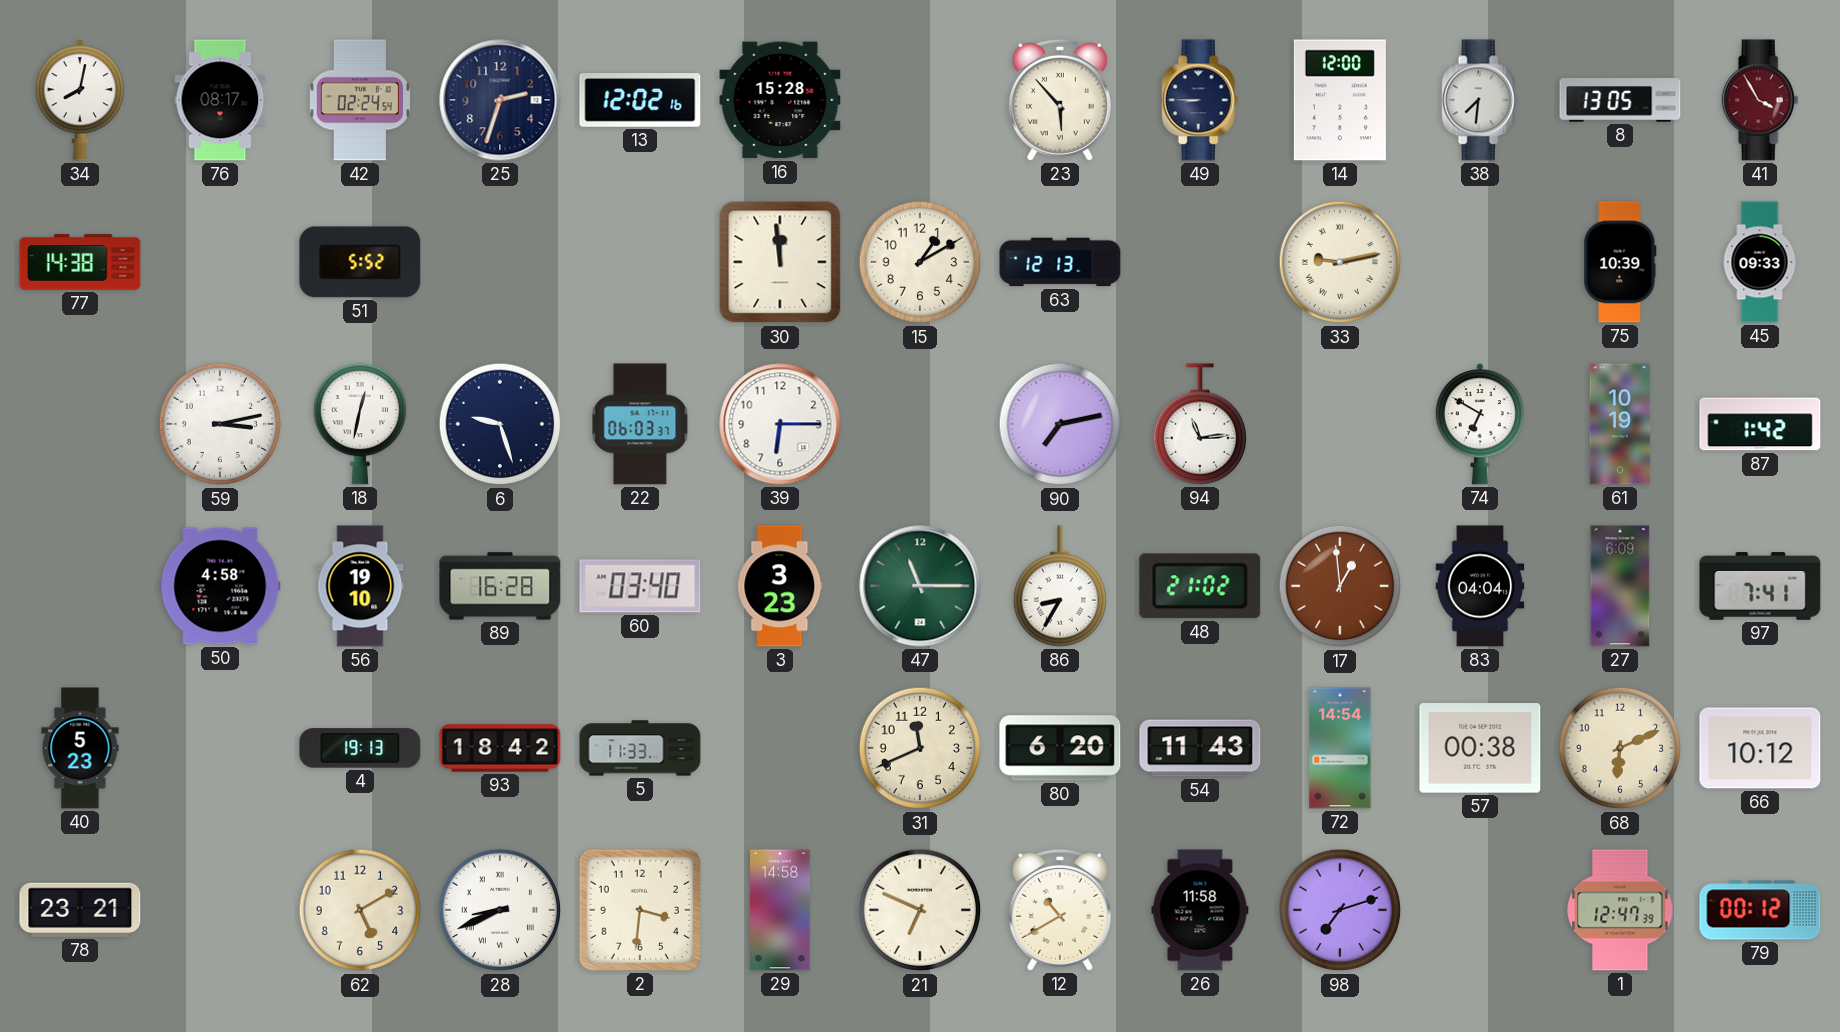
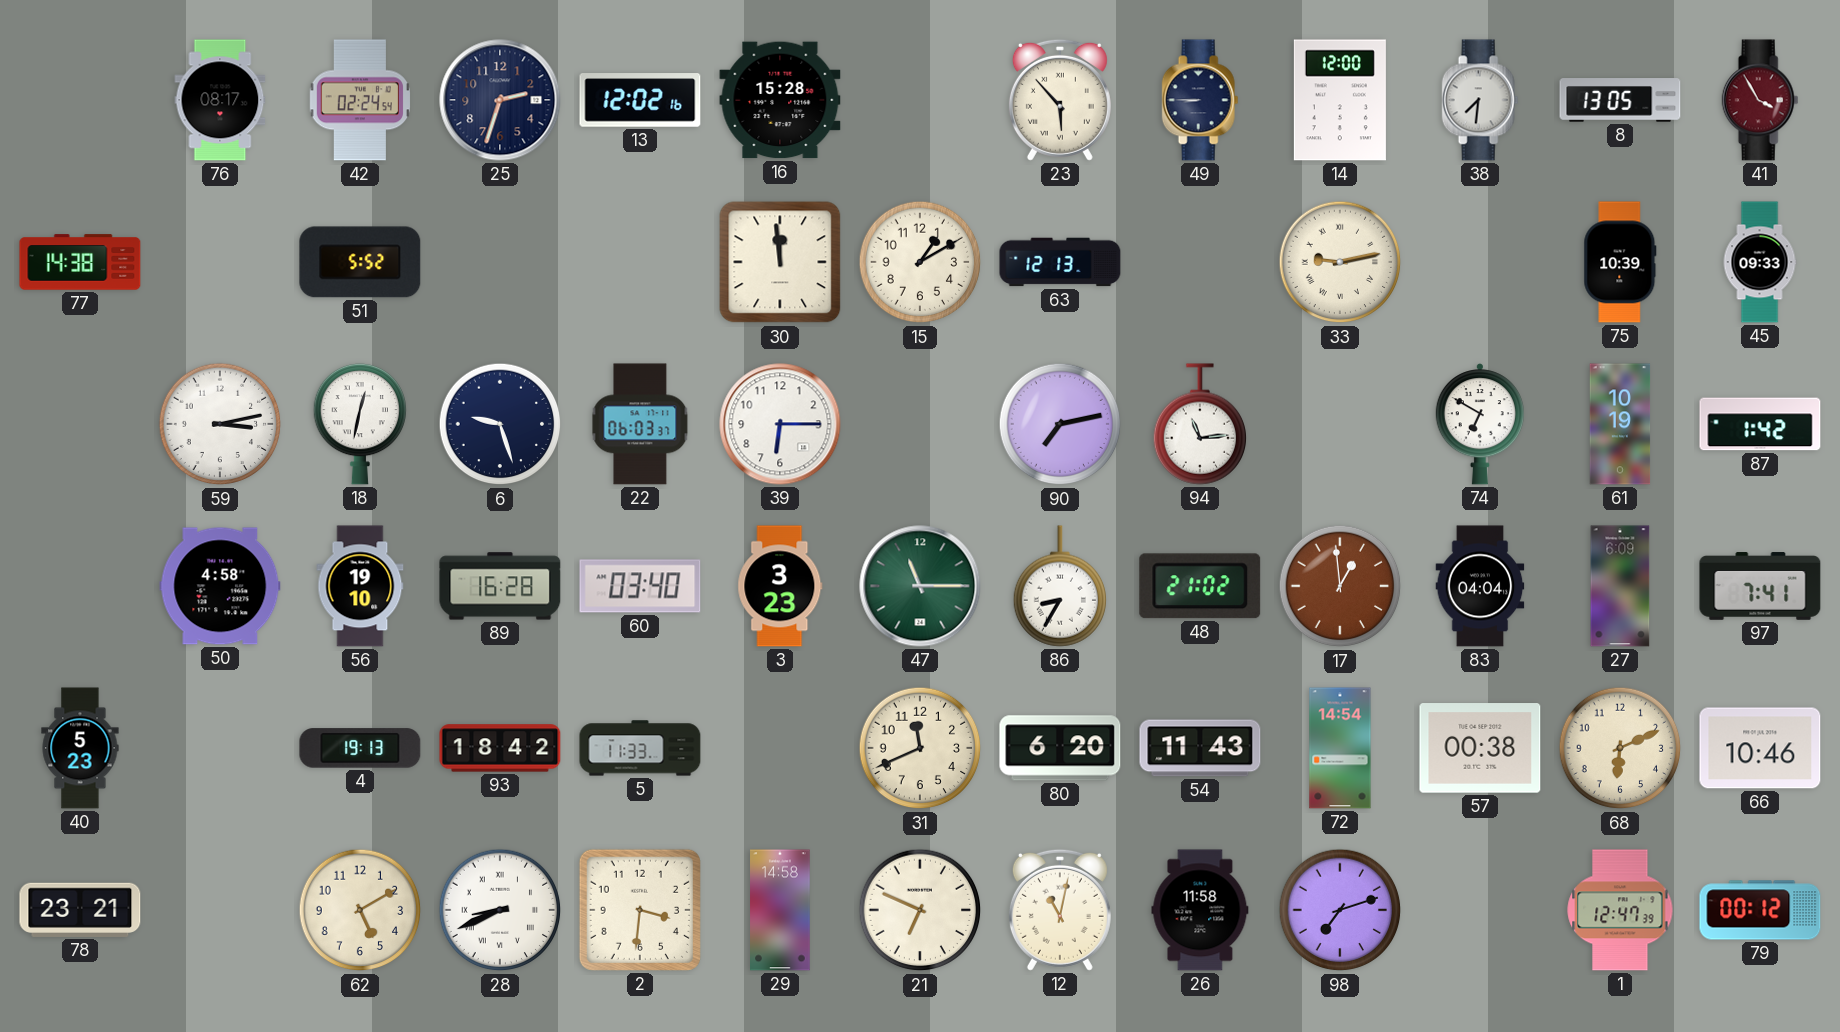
34: 8:02 -> none
66: 10:12 -> 10:46
12: 10:40 -> 11:02
